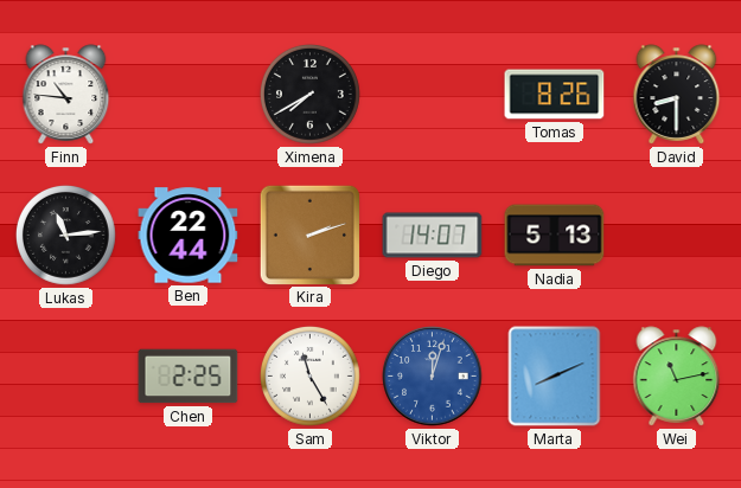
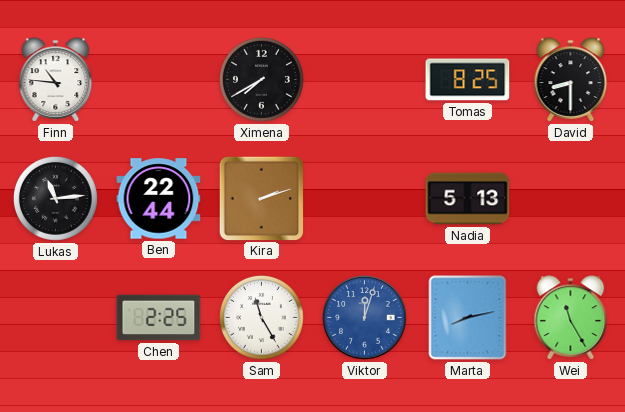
Tomas: 8:26 -> 8:25
Diego: 14:07 -> none
Marta: 8:11 -> 8:13
Wei: 11:13 -> 11:25
